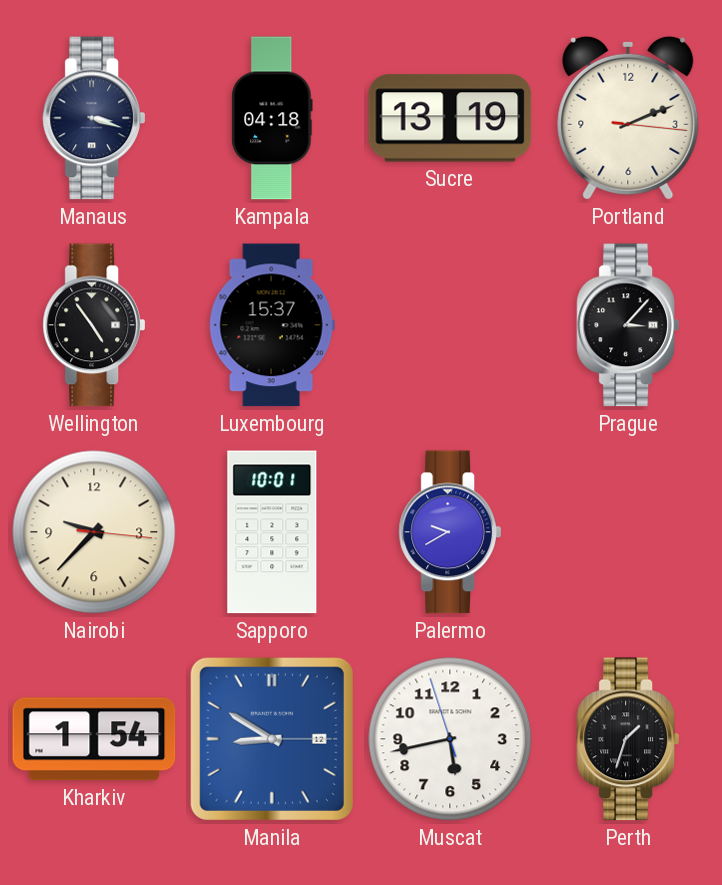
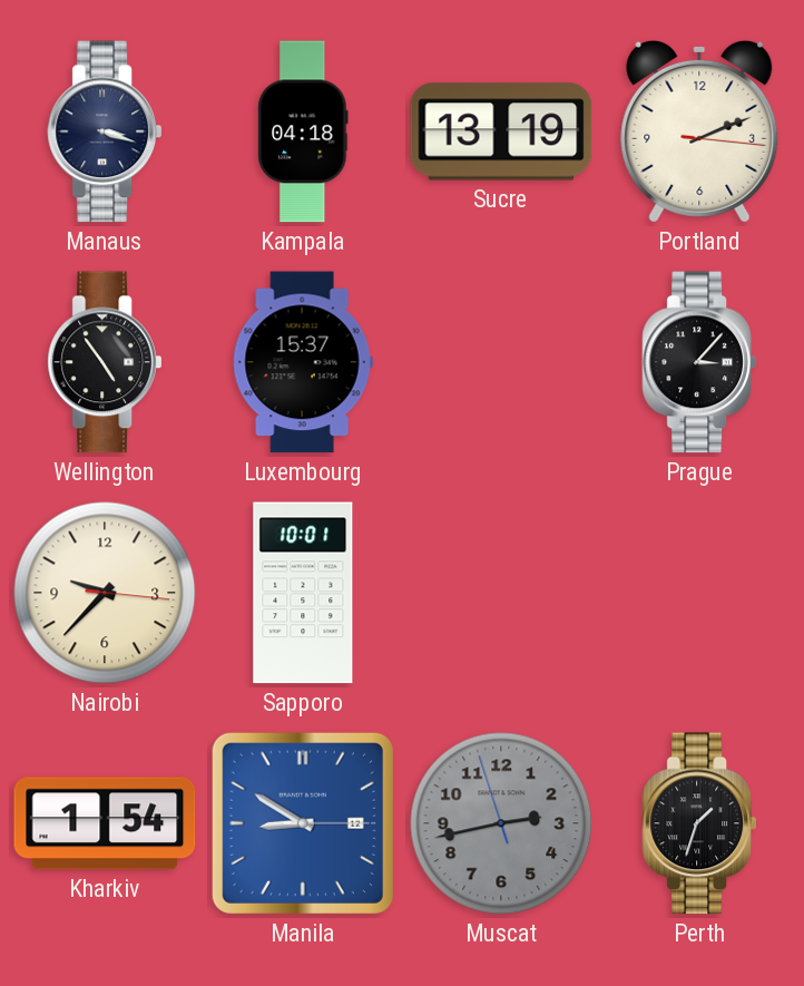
Palermo: 9:40 -> none
Muscat: 5:42 -> 2:42
Muscat dial: white -> grey
